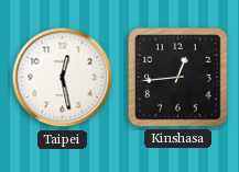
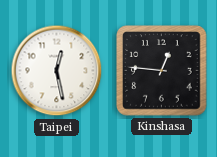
Kinshasa: 12:44 -> 12:46
